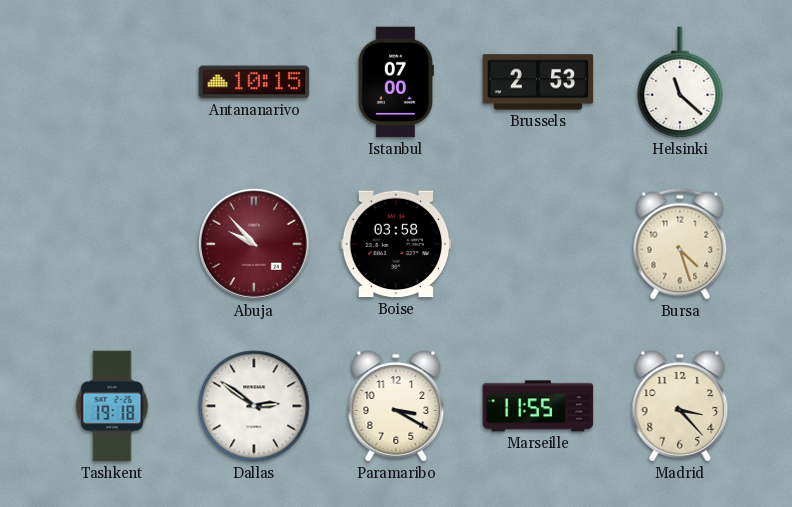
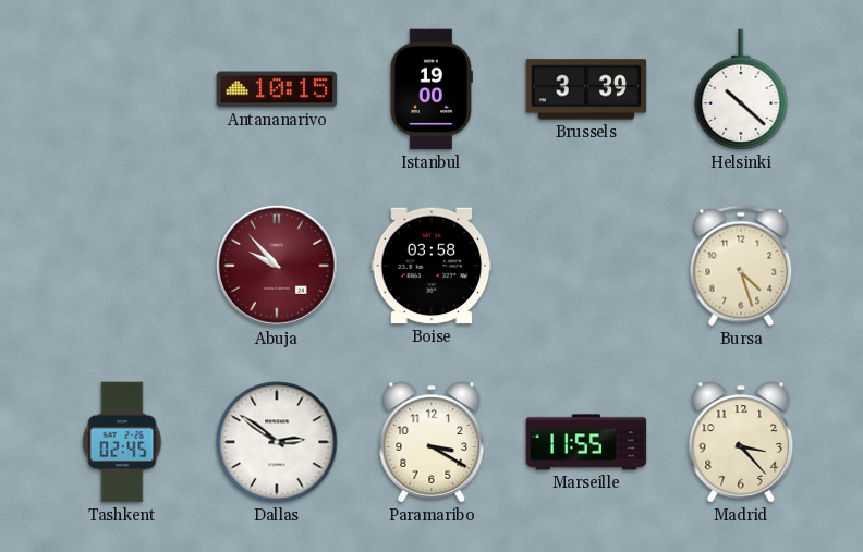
Istanbul: 07:00 -> 19:00
Brussels: 2:53 -> 3:39
Helsinki: 11:22 -> 10:22
Tashkent: 19:18 -> 02:45
